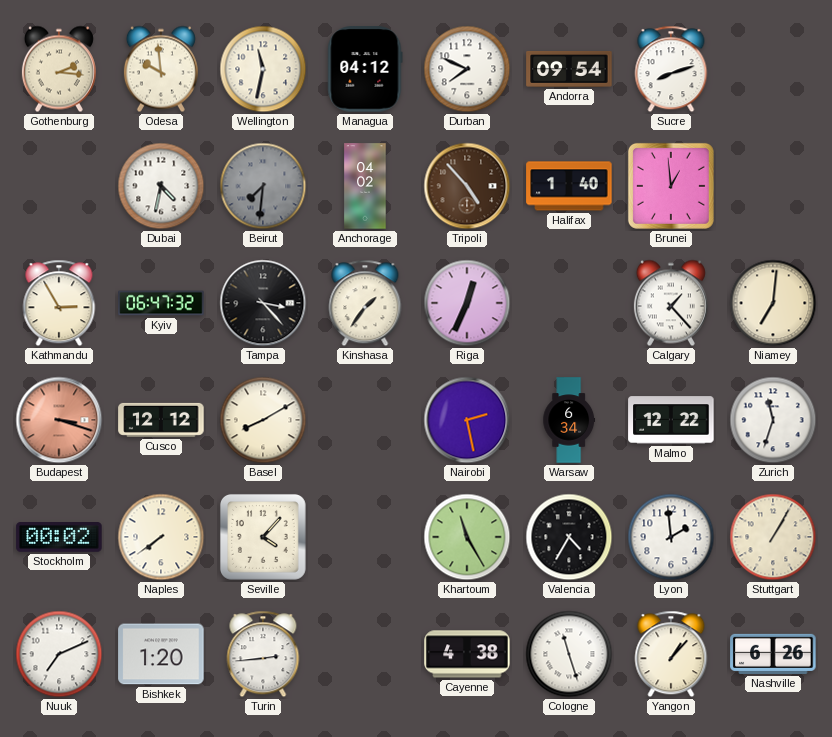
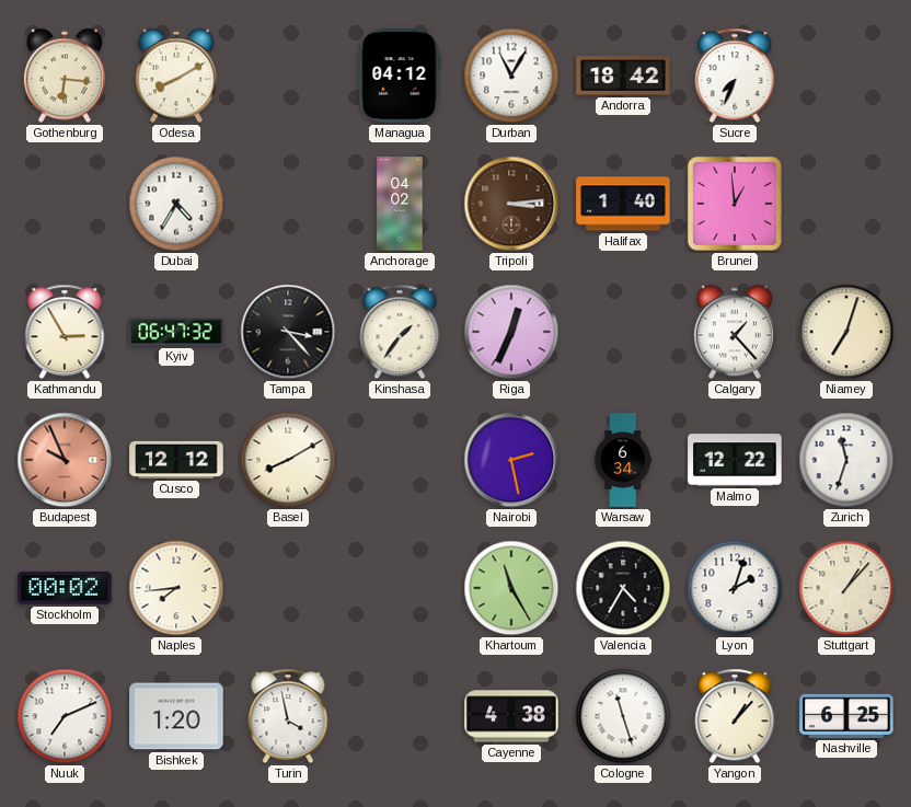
Gothenburg: 2:16 -> 6:16
Odesa: 9:59 -> 8:10
Wellington: 11:32 -> none
Durban: 7:49 -> 11:05
Andorra: 09:54 -> 18:42
Sucre: 8:12 -> 7:34
Dubai: 4:32 -> 4:35
Beirut: 7:31 -> none
Tripoli: 4:53 -> 3:14
Niamey: 7:01 -> 7:03
Budapest: 3:18 -> 9:56
Naples: 7:39 -> 7:44
Seville: 4:07 -> none
Lyon: 1:59 -> 2:03
Stuttgart: 1:05 -> 1:07
Turin: 2:44 -> 3:58
Nashville: 6:26 -> 6:25
